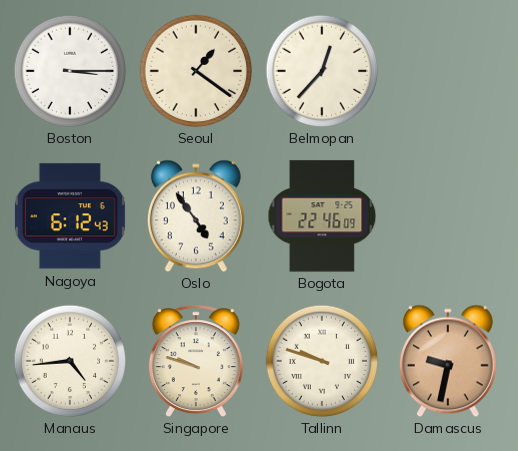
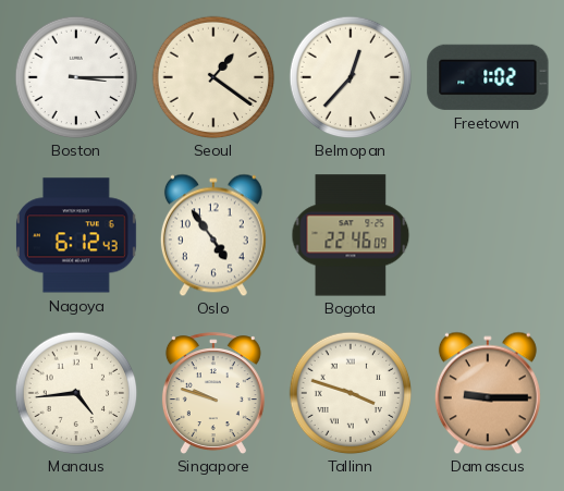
Freetown: none -> 1:02
Tallinn: 9:48 -> 3:48
Damascus: 9:32 -> 9:15
